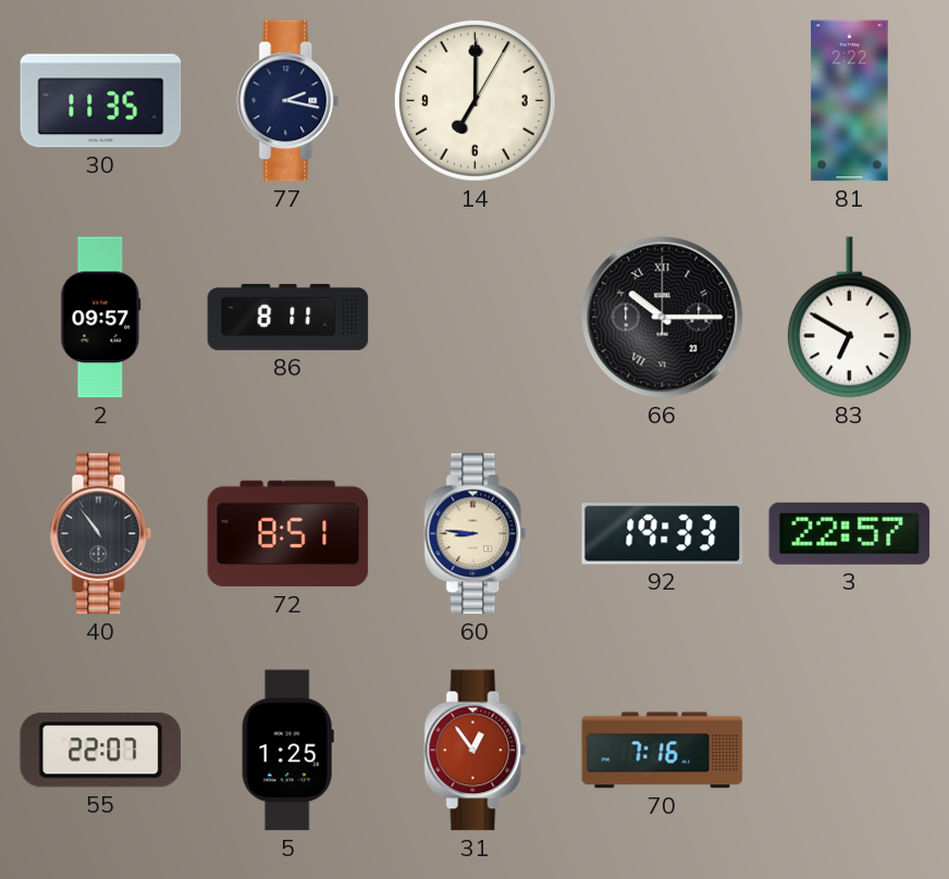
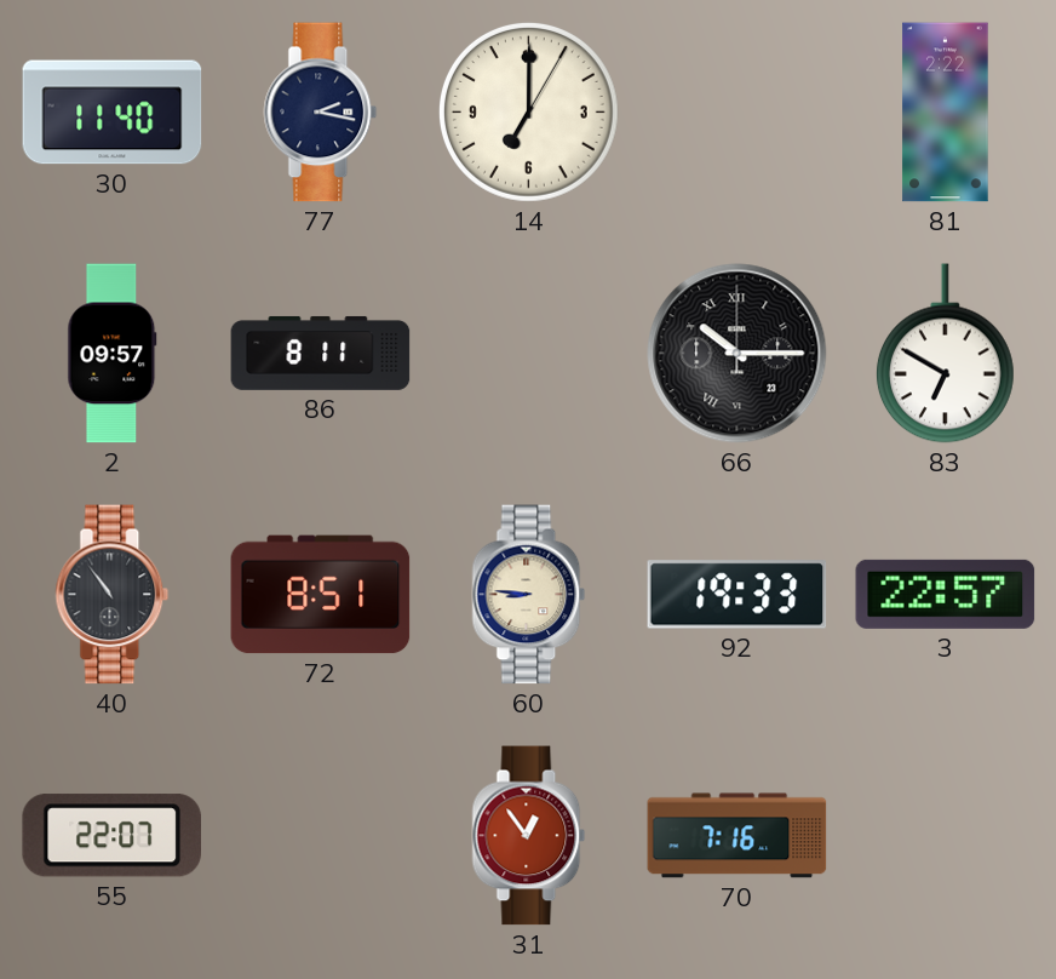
30: 11:35 -> 11:40
5: 1:25 -> none
